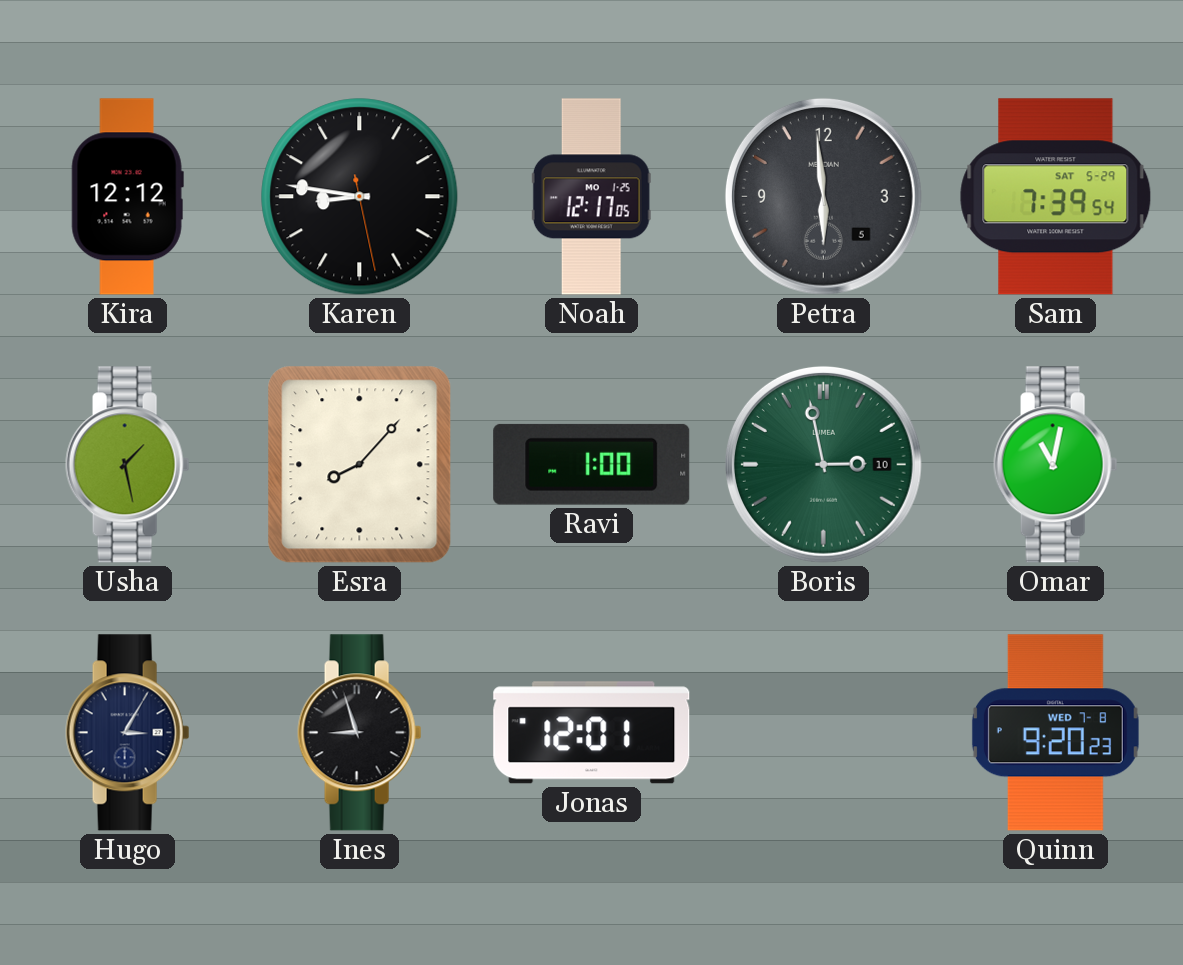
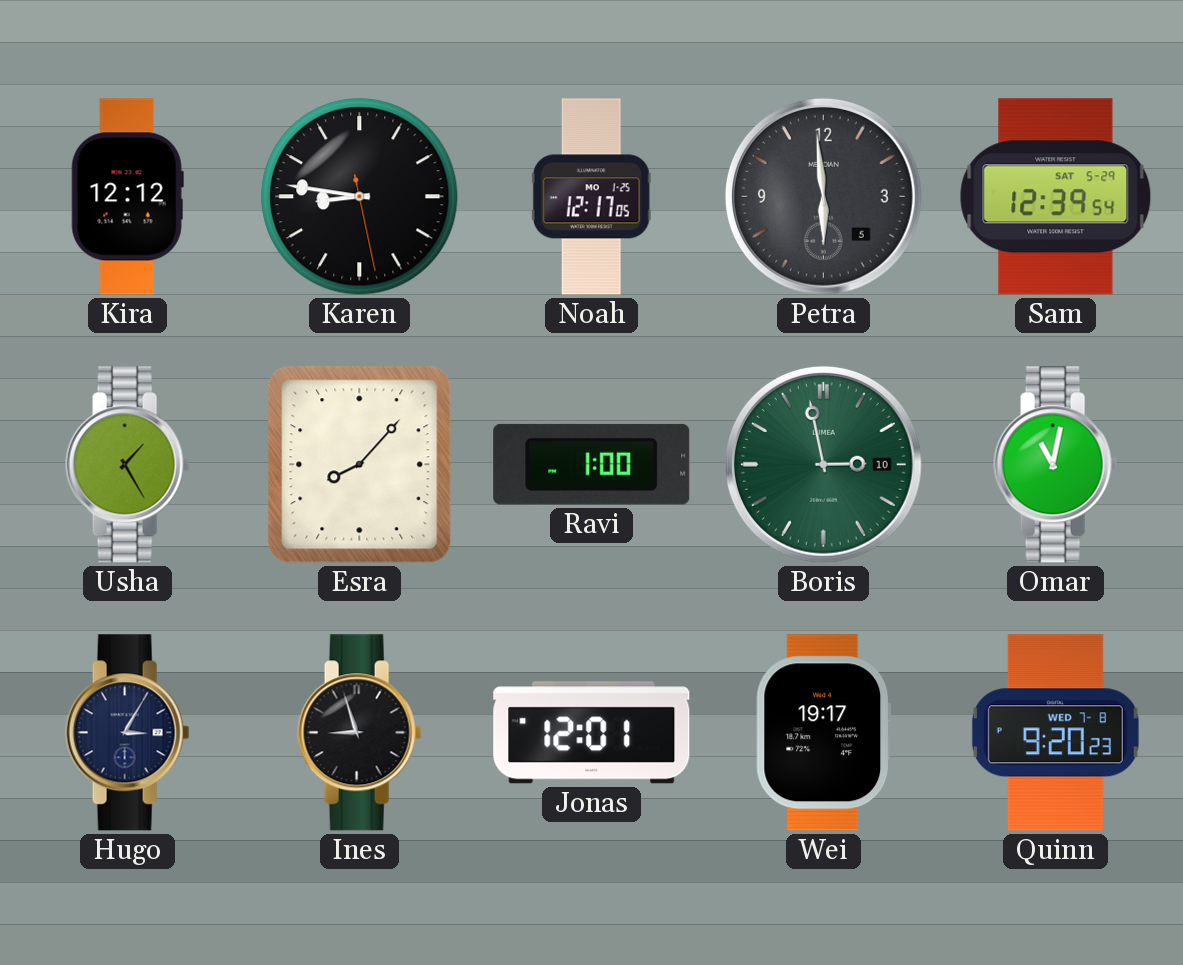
Sam: 7:39 -> 12:39
Usha: 1:28 -> 1:25
Wei: none -> 19:17
